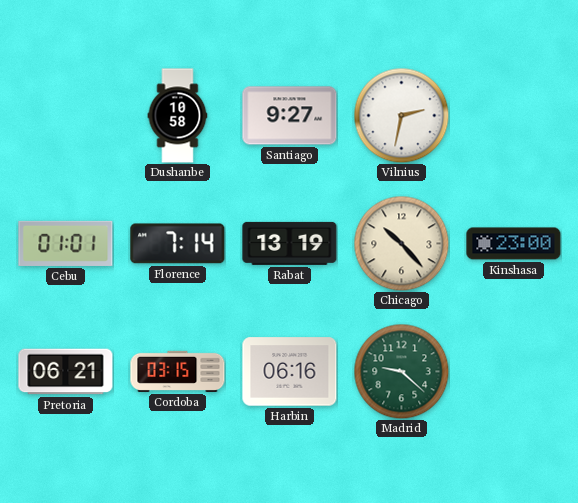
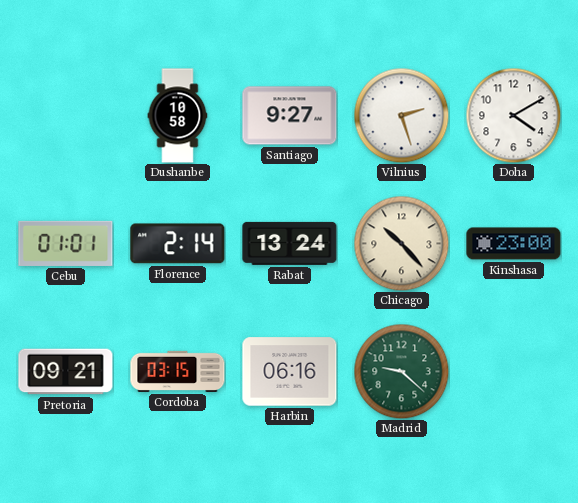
Vilnius: 2:32 -> 2:27
Doha: none -> 4:10
Florence: 7:14 -> 2:14
Rabat: 13:19 -> 13:24
Pretoria: 06:21 -> 09:21
